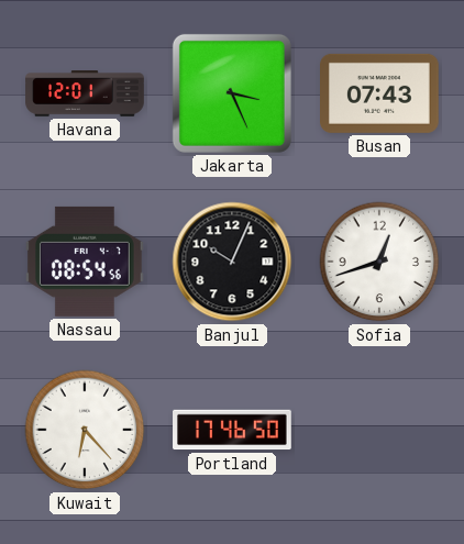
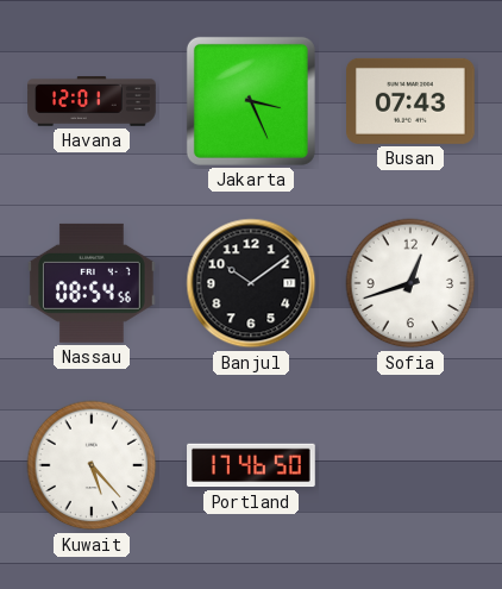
Banjul: 10:04 -> 10:09
Kuwait: 6:23 -> 5:23
